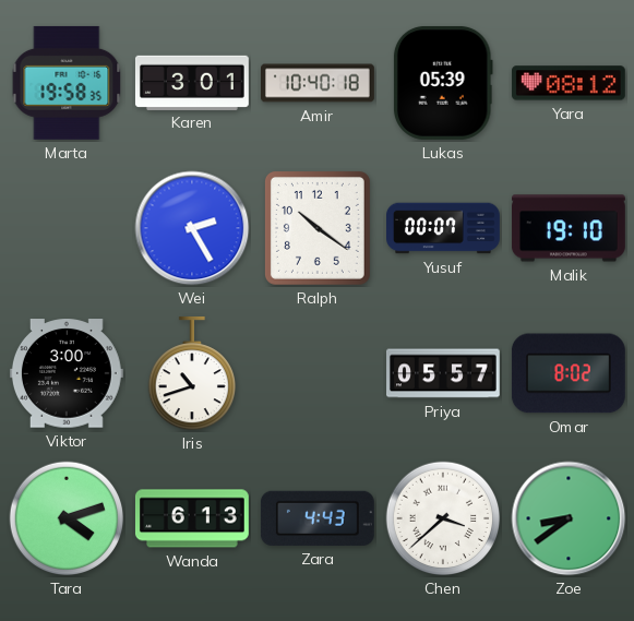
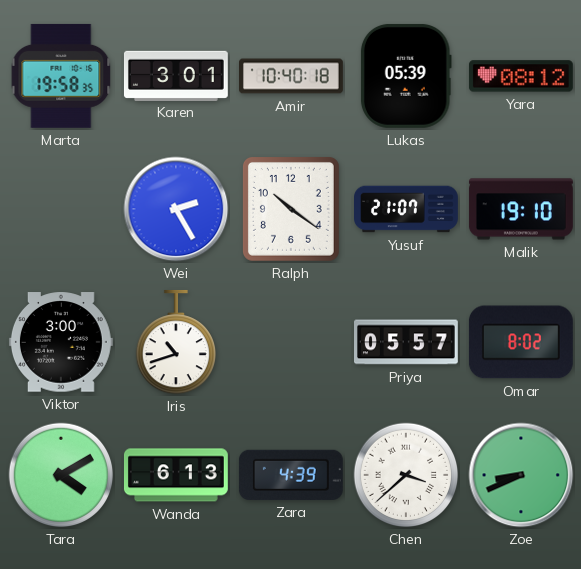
Yusuf: 00:07 -> 21:07
Tara: 4:12 -> 4:10
Zara: 4:43 -> 4:39
Zoe: 8:39 -> 8:41
